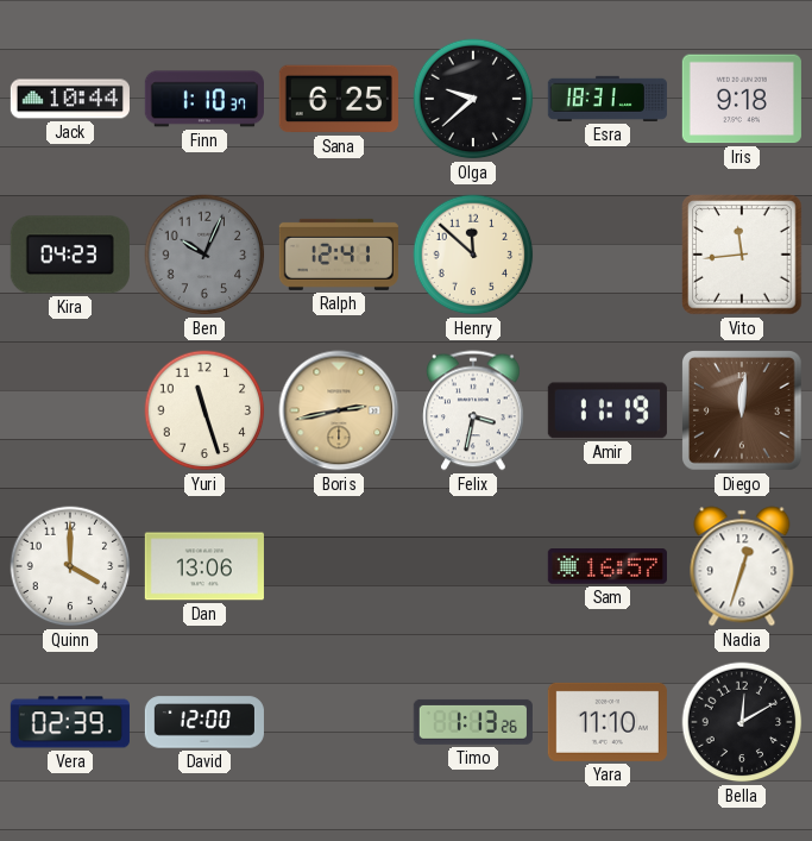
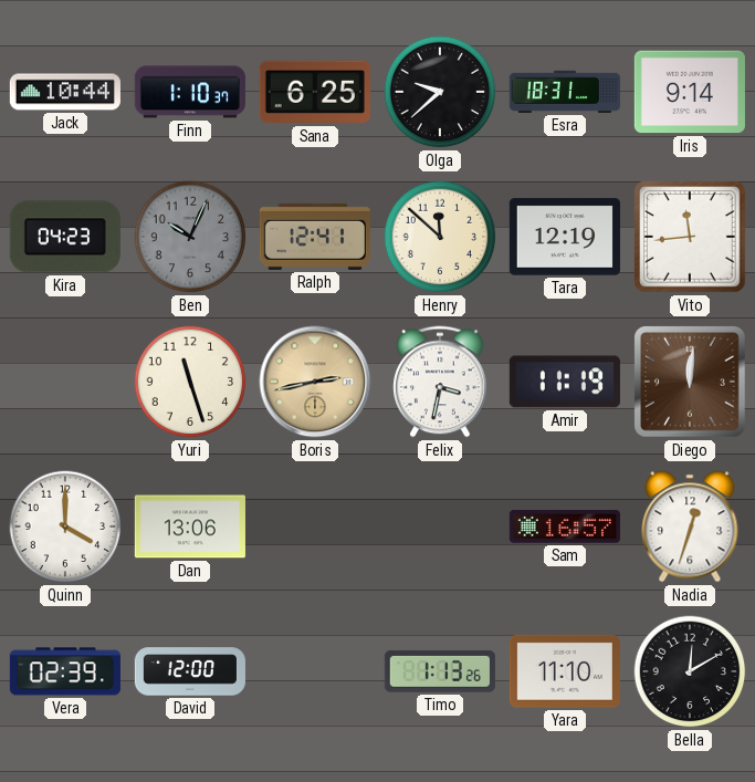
Iris: 9:18 -> 9:14
Tara: none -> 12:19
